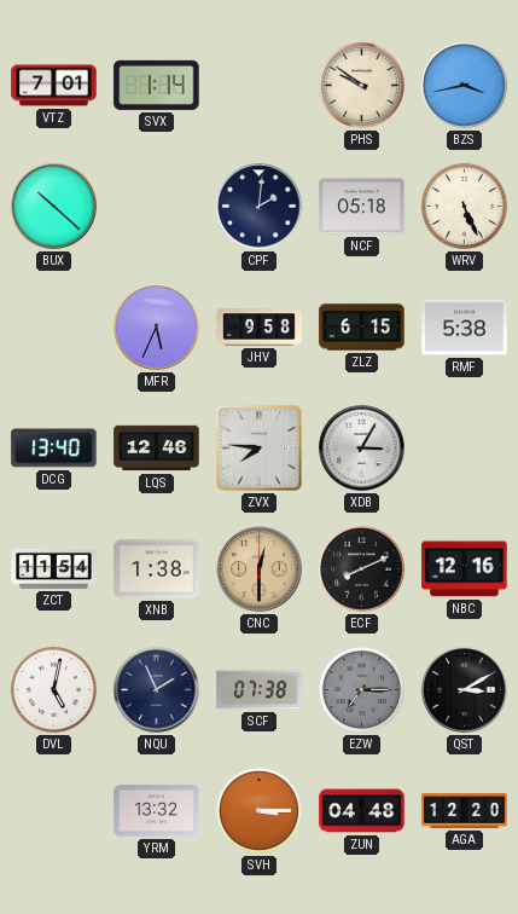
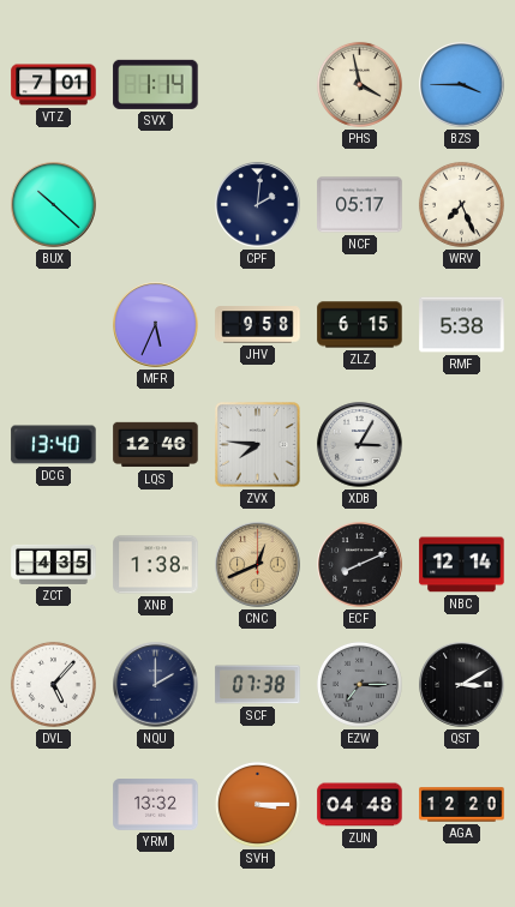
PHS: 9:51 -> 3:58
BZS: 3:43 -> 3:45
NCF: 05:18 -> 05:17
WRV: 5:26 -> 7:26
ZCT: 11:54 -> 4:35
CNC: 12:30 -> 12:41
NBC: 12:16 -> 12:14
DVL: 5:02 -> 5:07
NQU: 1:56 -> 2:00
